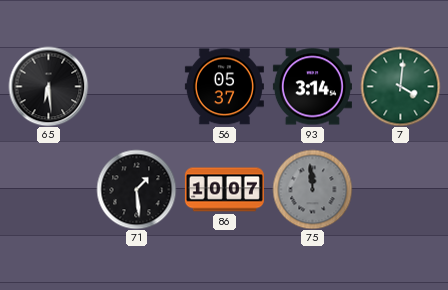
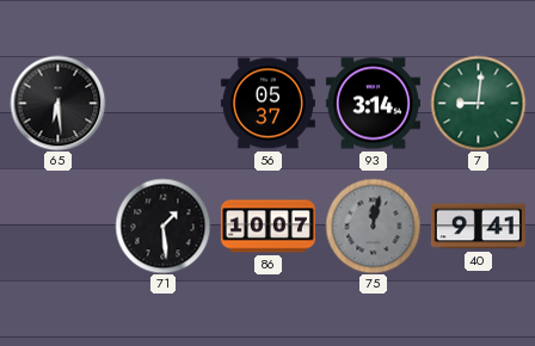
7: 4:01 -> 9:01
75: 11:59 -> 12:02
40: none -> 9:41
